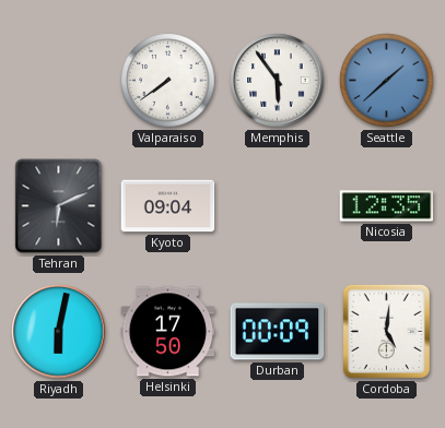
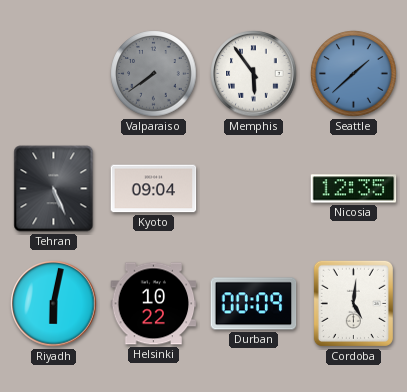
Valparaiso dial: white -> grey
Tehran: 6:11 -> 5:26
Helsinki: 17:50 -> 10:22
